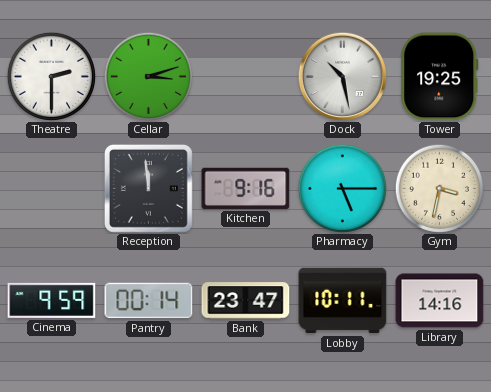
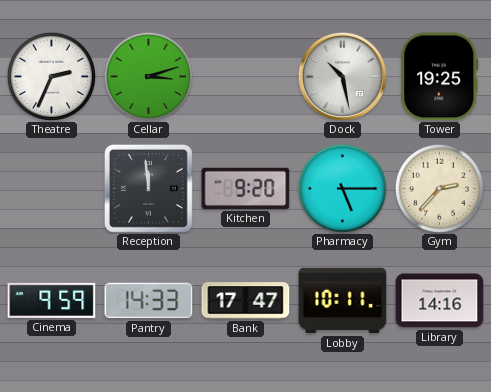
Theatre: 2:30 -> 2:34
Kitchen: 9:16 -> 9:20
Gym: 3:32 -> 2:37
Pantry: 00:14 -> 14:33
Bank: 23:47 -> 17:47
